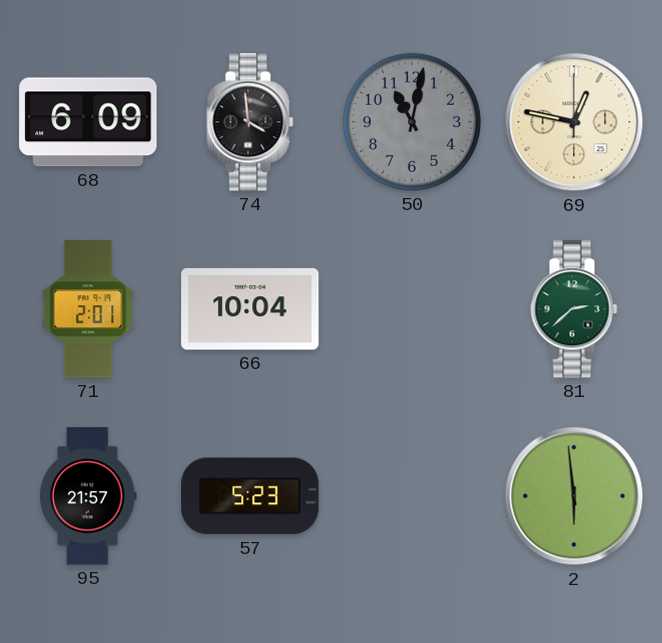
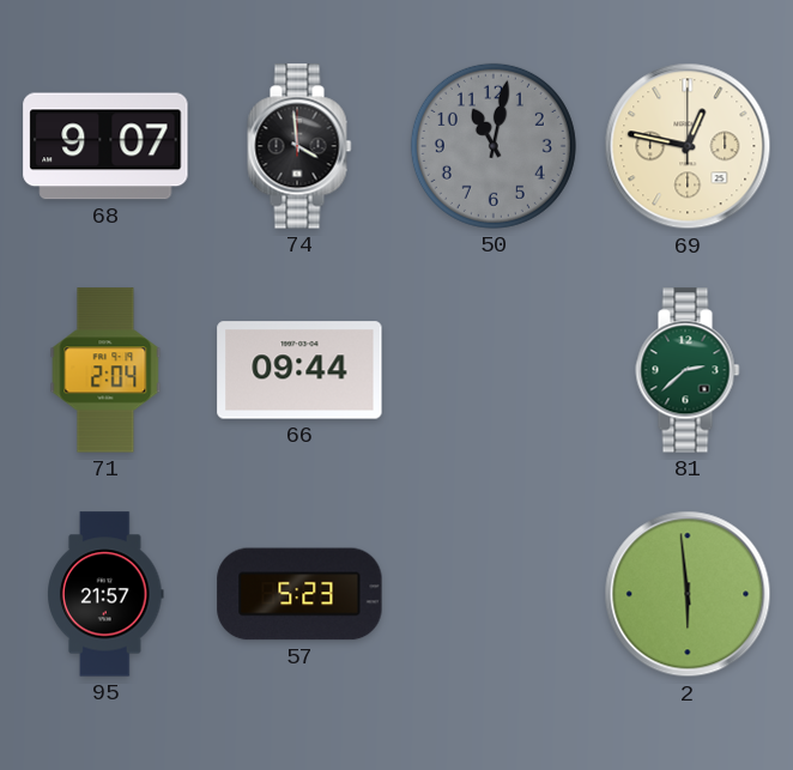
68: 6:09 -> 9:07
71: 2:01 -> 2:04
66: 10:04 -> 09:44
